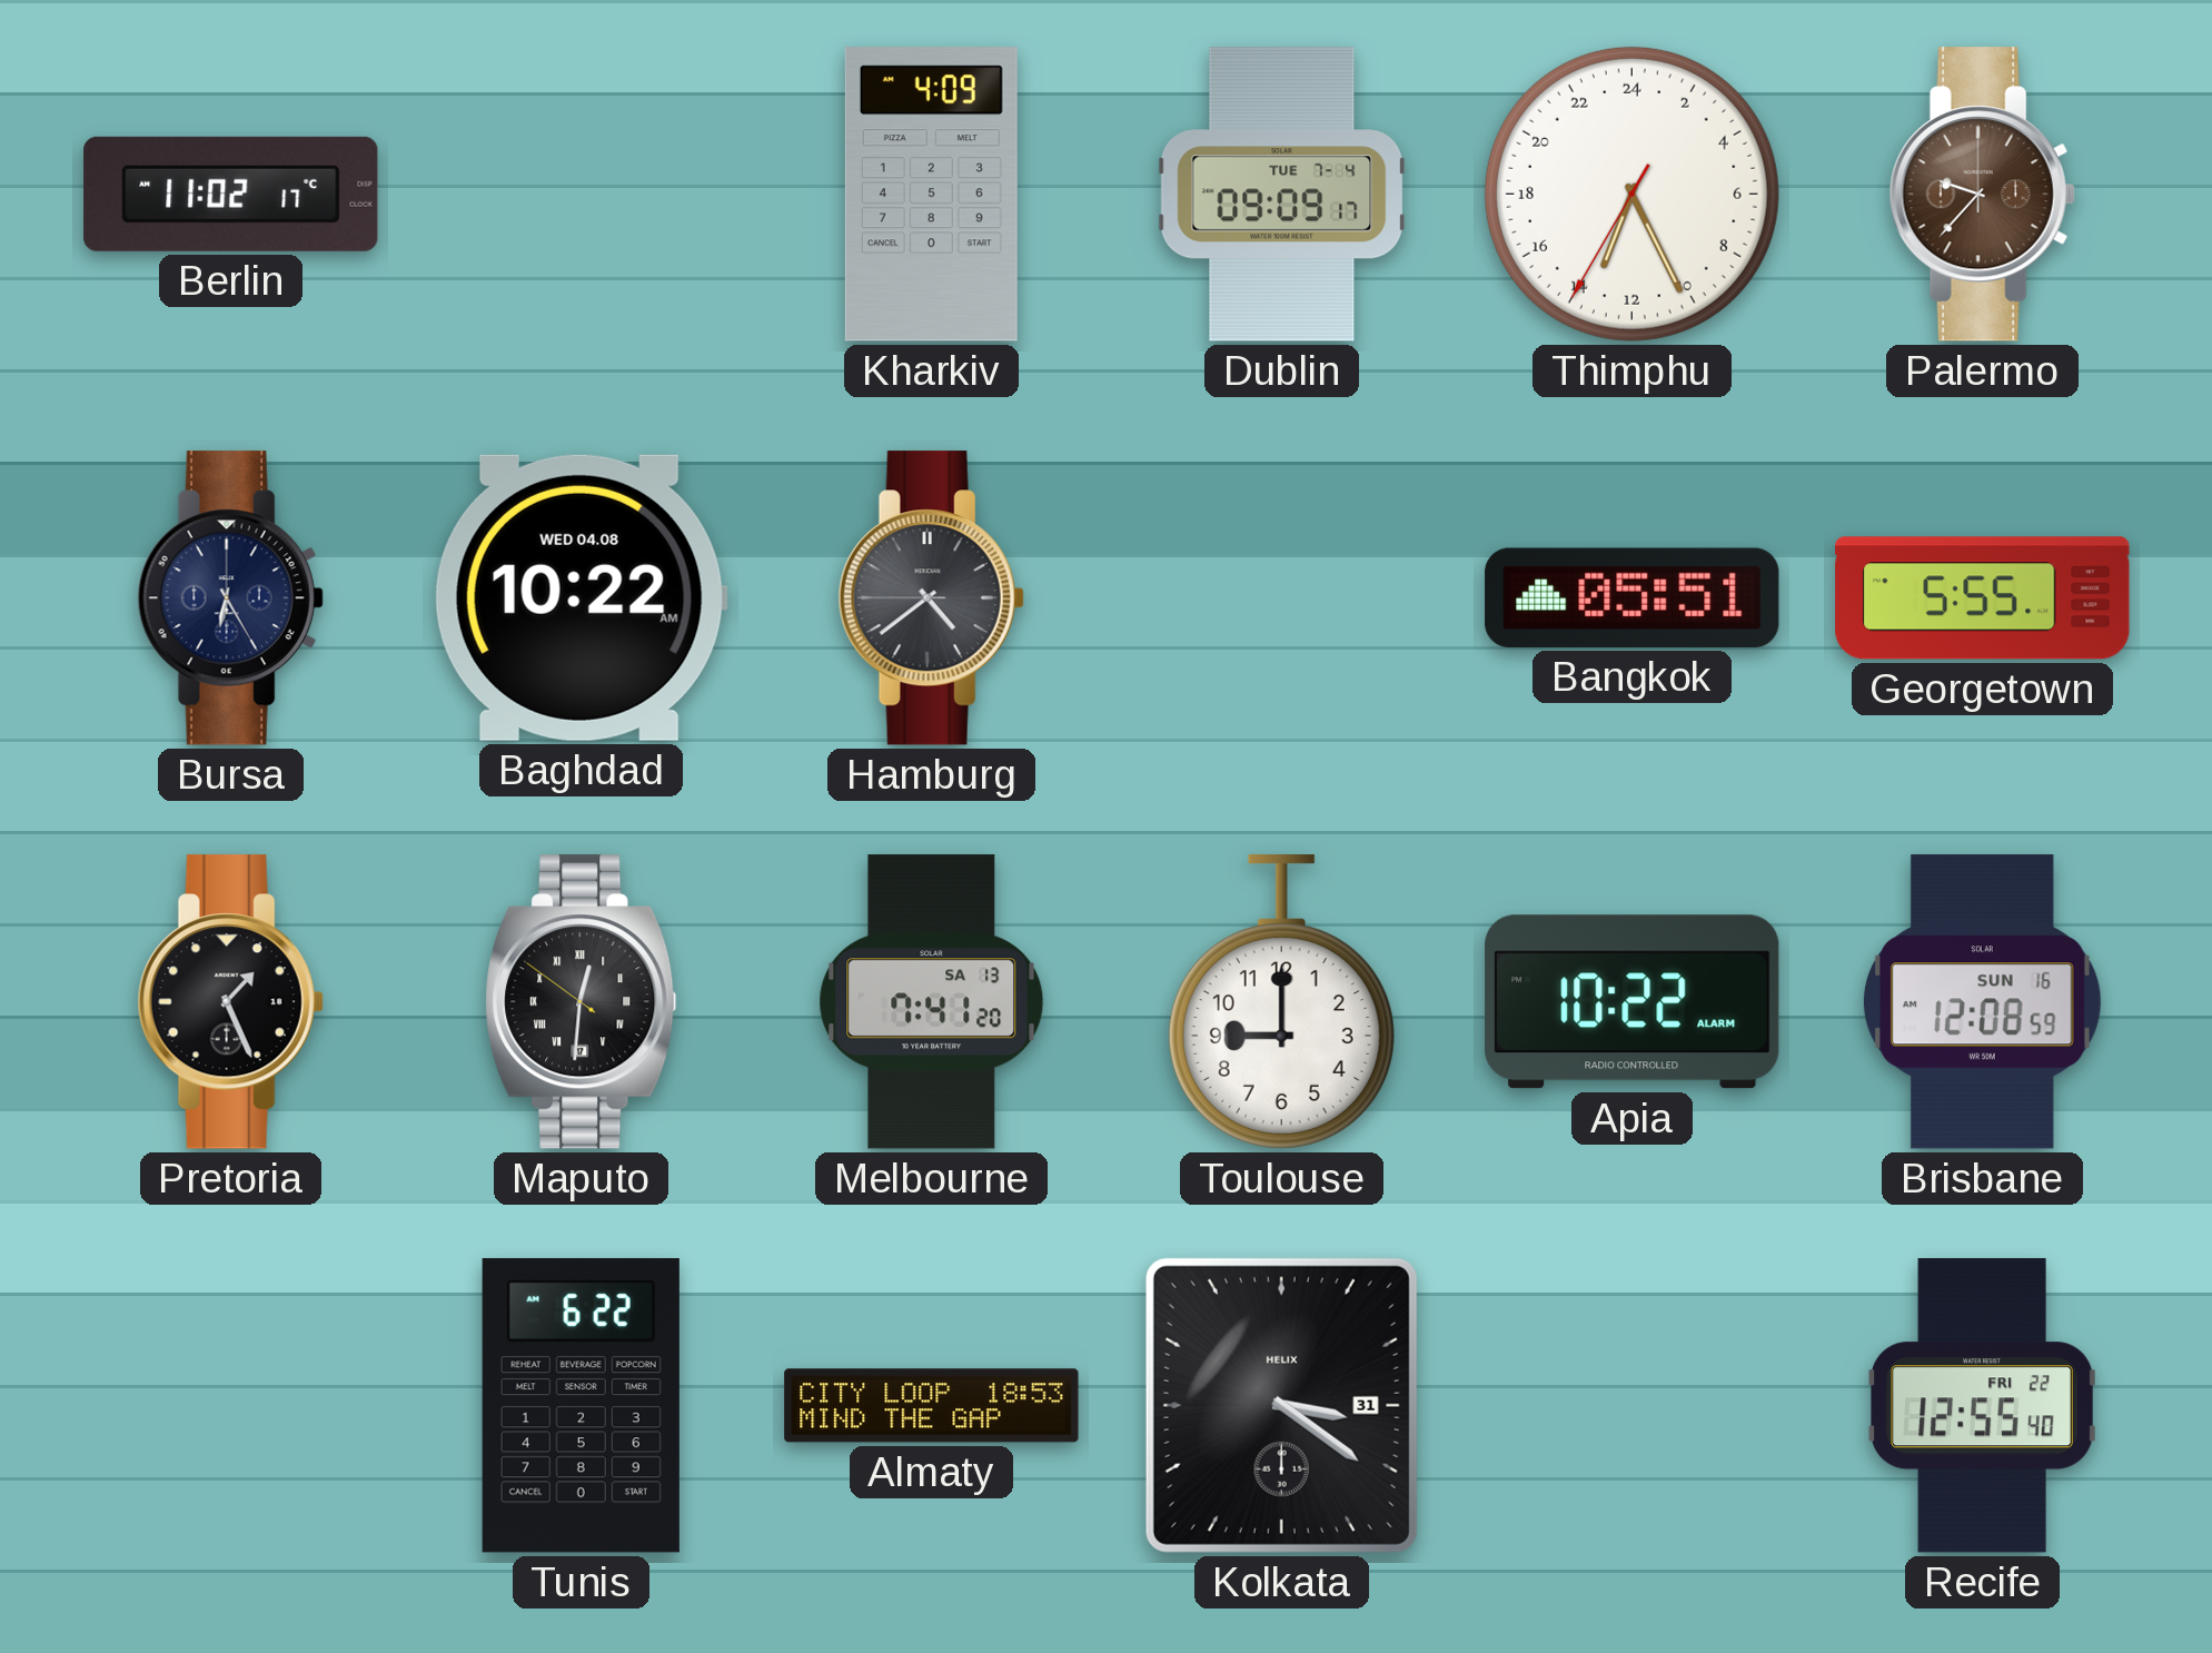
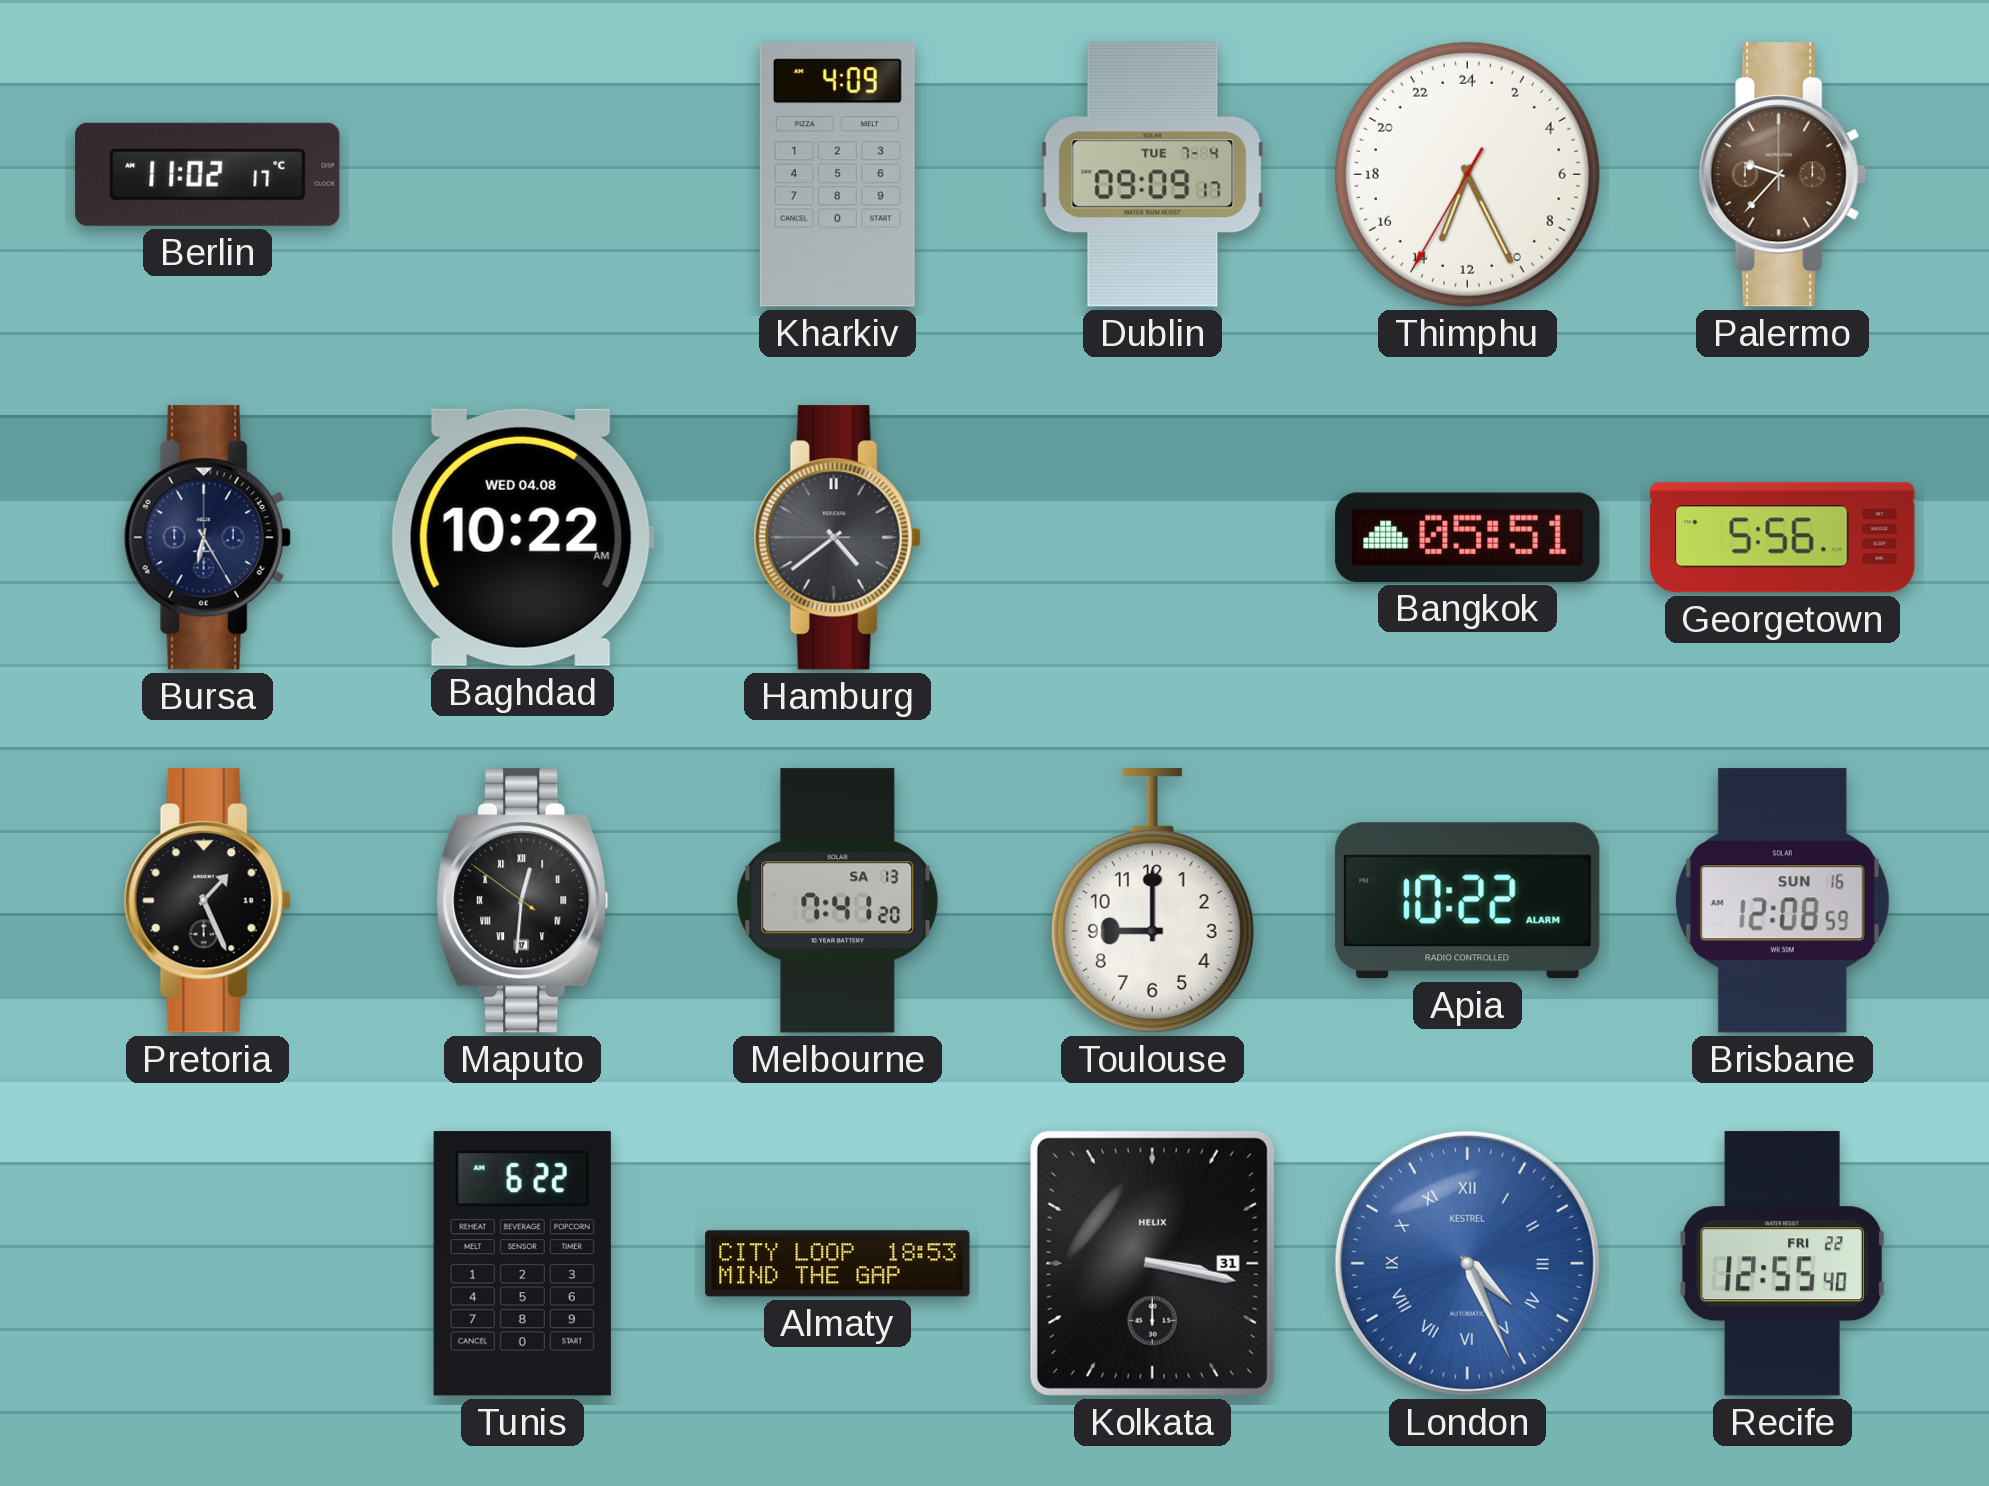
Georgetown: 5:55 -> 5:56
Kolkata: 3:21 -> 3:17
London: none -> 4:26
